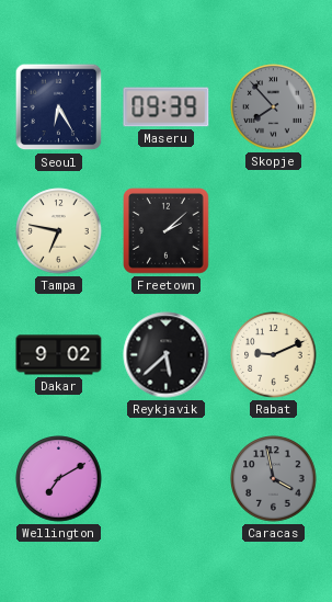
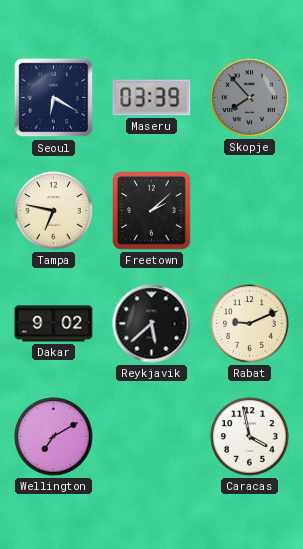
Seoul: 6:25 -> 6:20
Maseru: 09:39 -> 03:39
Caracas dial: grey -> white
